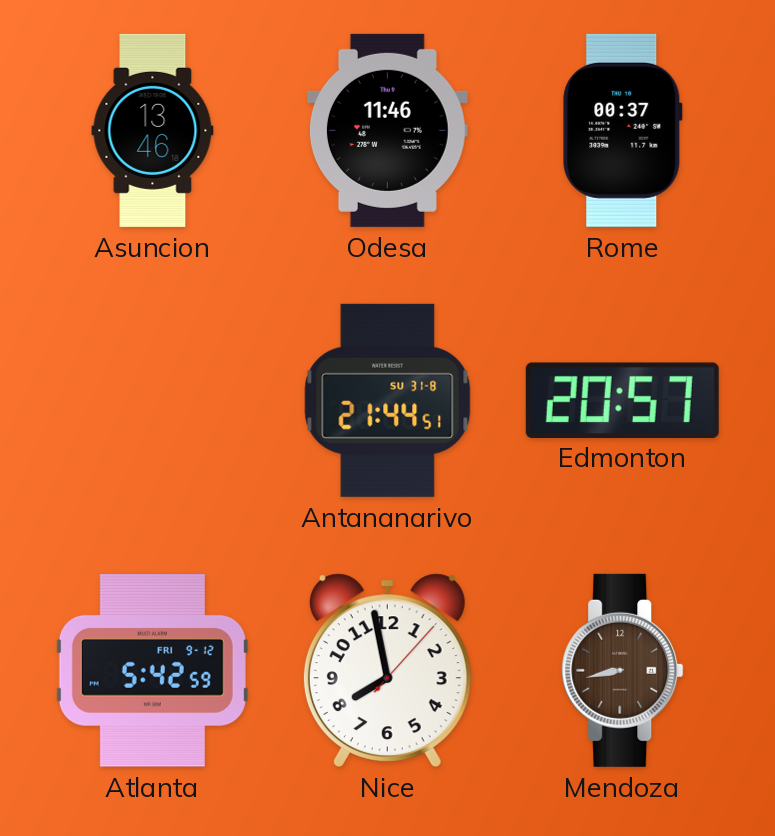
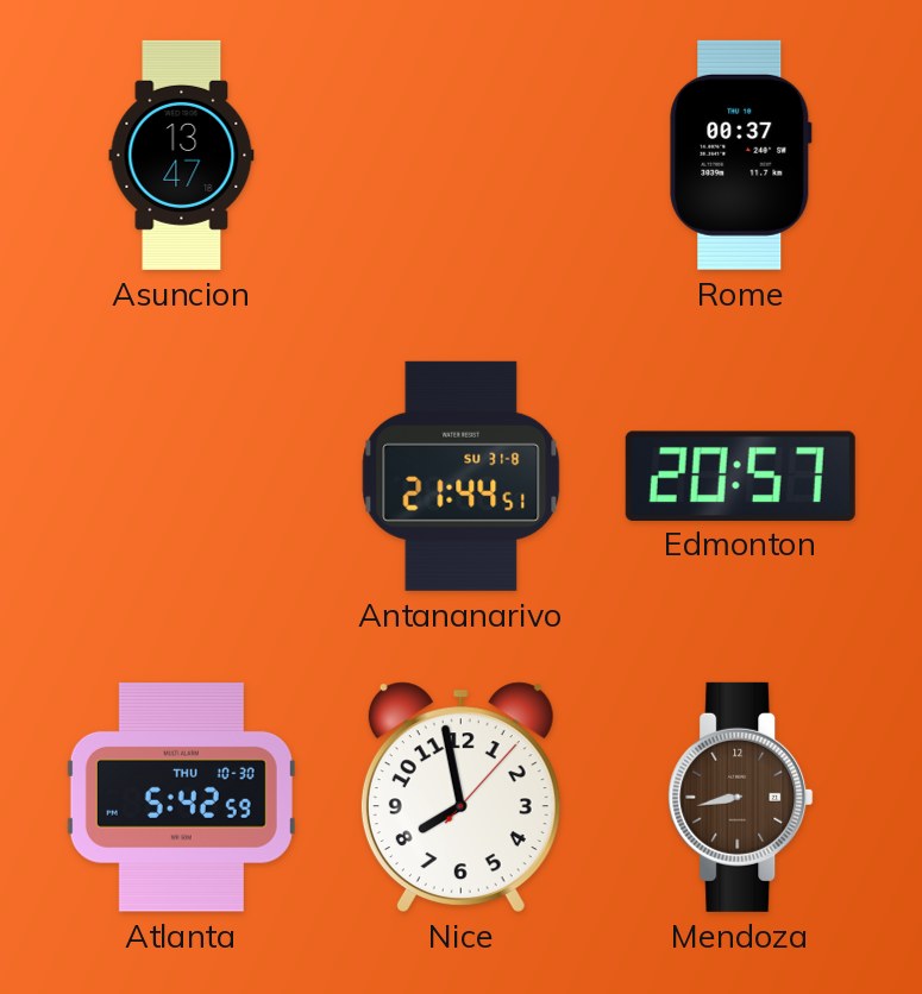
Asuncion: 13:46 -> 13:47
Odesa: 11:46 -> none
Atlanta date: FRI 9-12 -> THU 10-30
